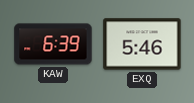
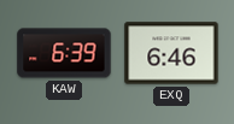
EXQ: 5:46 -> 6:46
